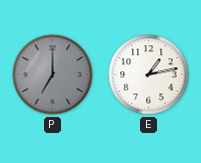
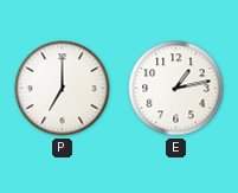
P dial: grey -> white
